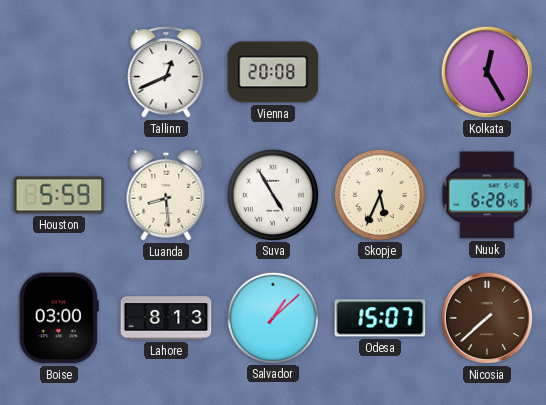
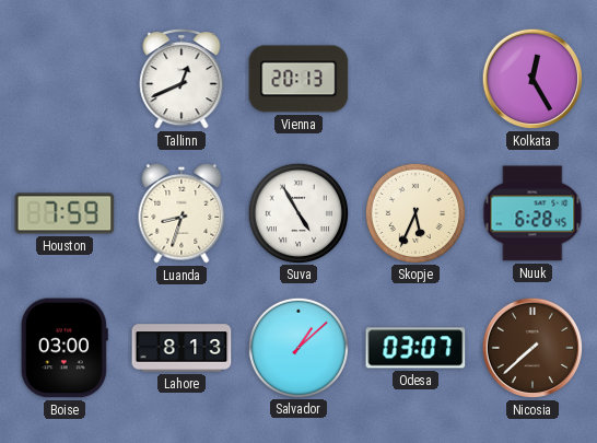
Vienna: 20:08 -> 20:13
Houston: 5:59 -> 7:59
Luanda: 8:29 -> 8:33
Odesa: 15:07 -> 03:07
